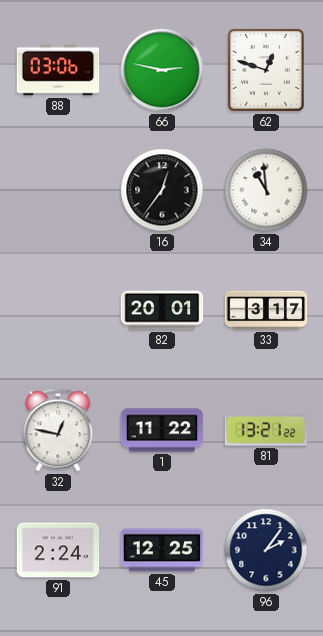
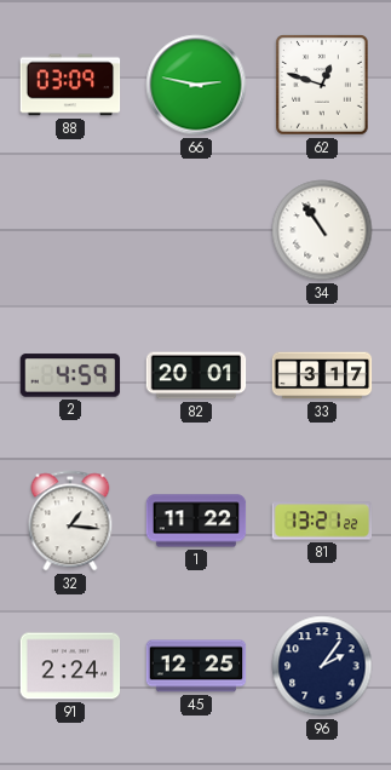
88: 03:06 -> 03:09
16: 12:36 -> none
34: 10:59 -> 10:54
2: none -> 4:59
32: 12:47 -> 1:16
